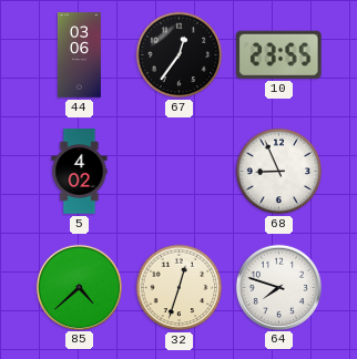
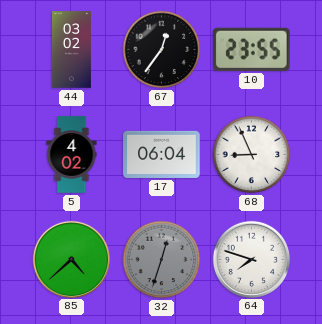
44: 03:06 -> 03:02
17: none -> 06:04
32 dial: cream -> grey
